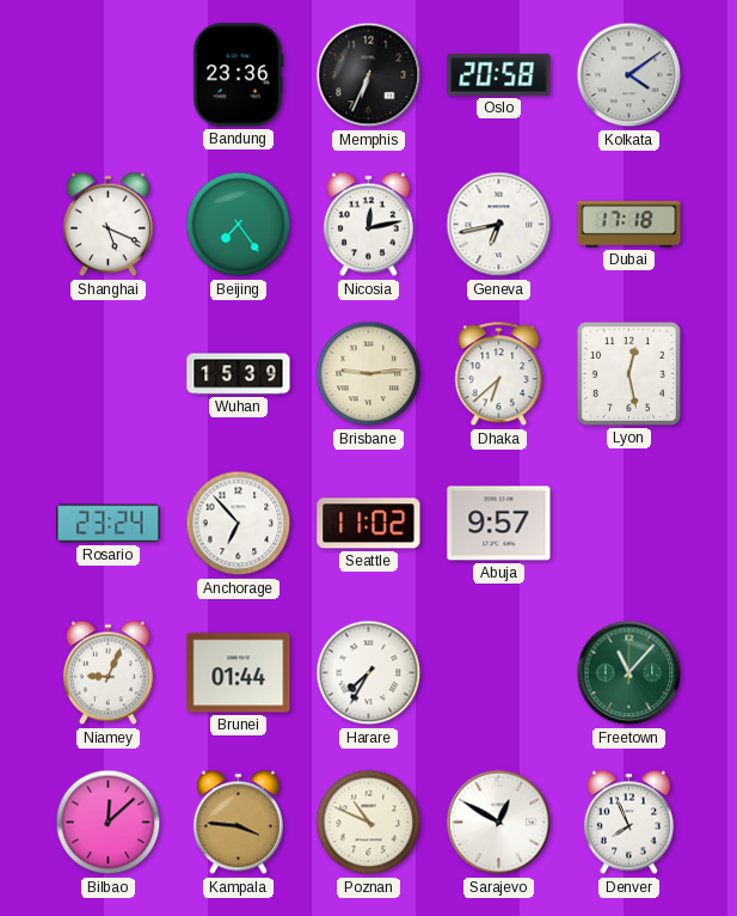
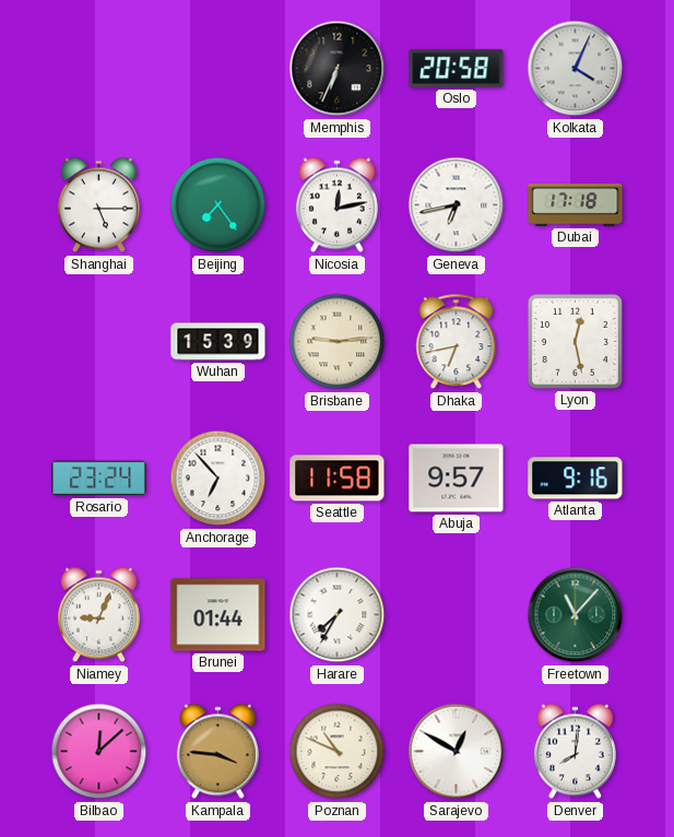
Bandung: 23:36 -> none
Kolkata: 4:09 -> 4:04
Shanghai: 5:19 -> 5:15
Dhaka: 6:38 -> 6:43
Seattle: 11:02 -> 11:58
Atlanta: none -> 9:16
Denver: 7:56 -> 8:01
